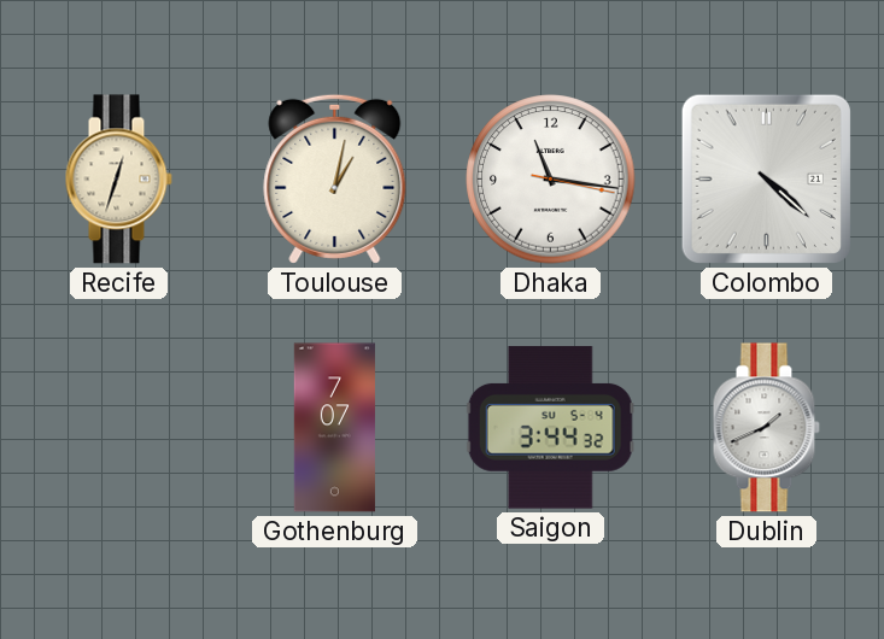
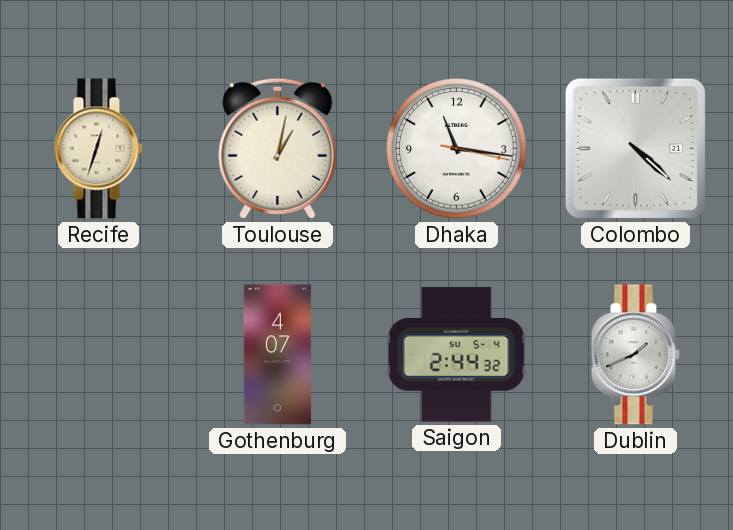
Gothenburg: 7:07 -> 4:07
Saigon: 3:44 -> 2:44
